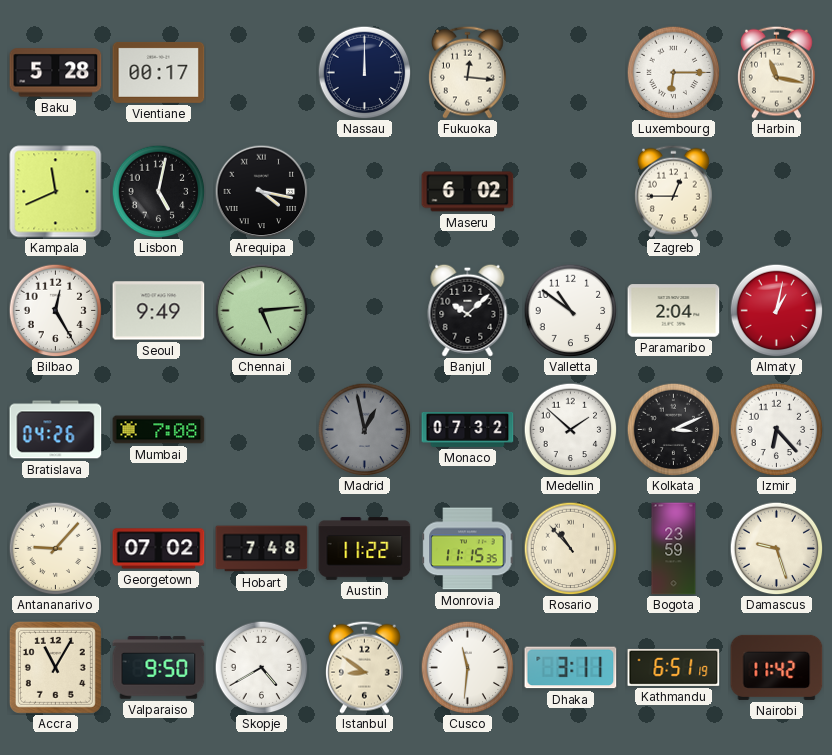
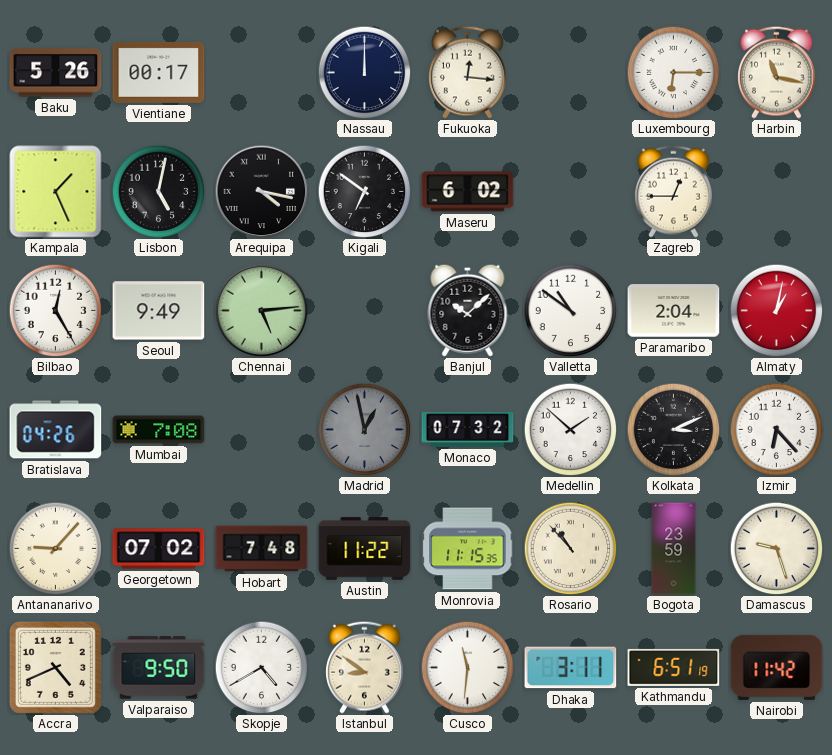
Baku: 5:28 -> 5:26
Kampala: 11:41 -> 1:26
Kigali: none -> 6:51
Accra: 11:05 -> 4:41
